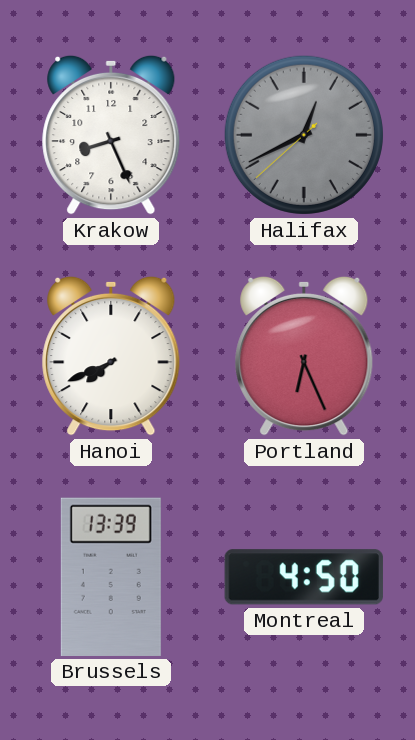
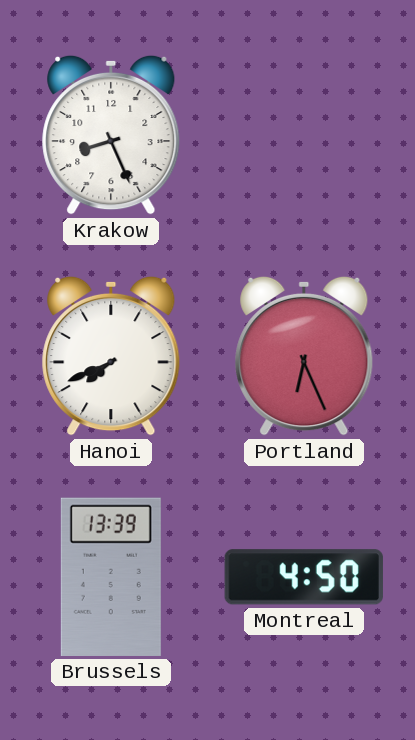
Halifax: 12:40 -> none
